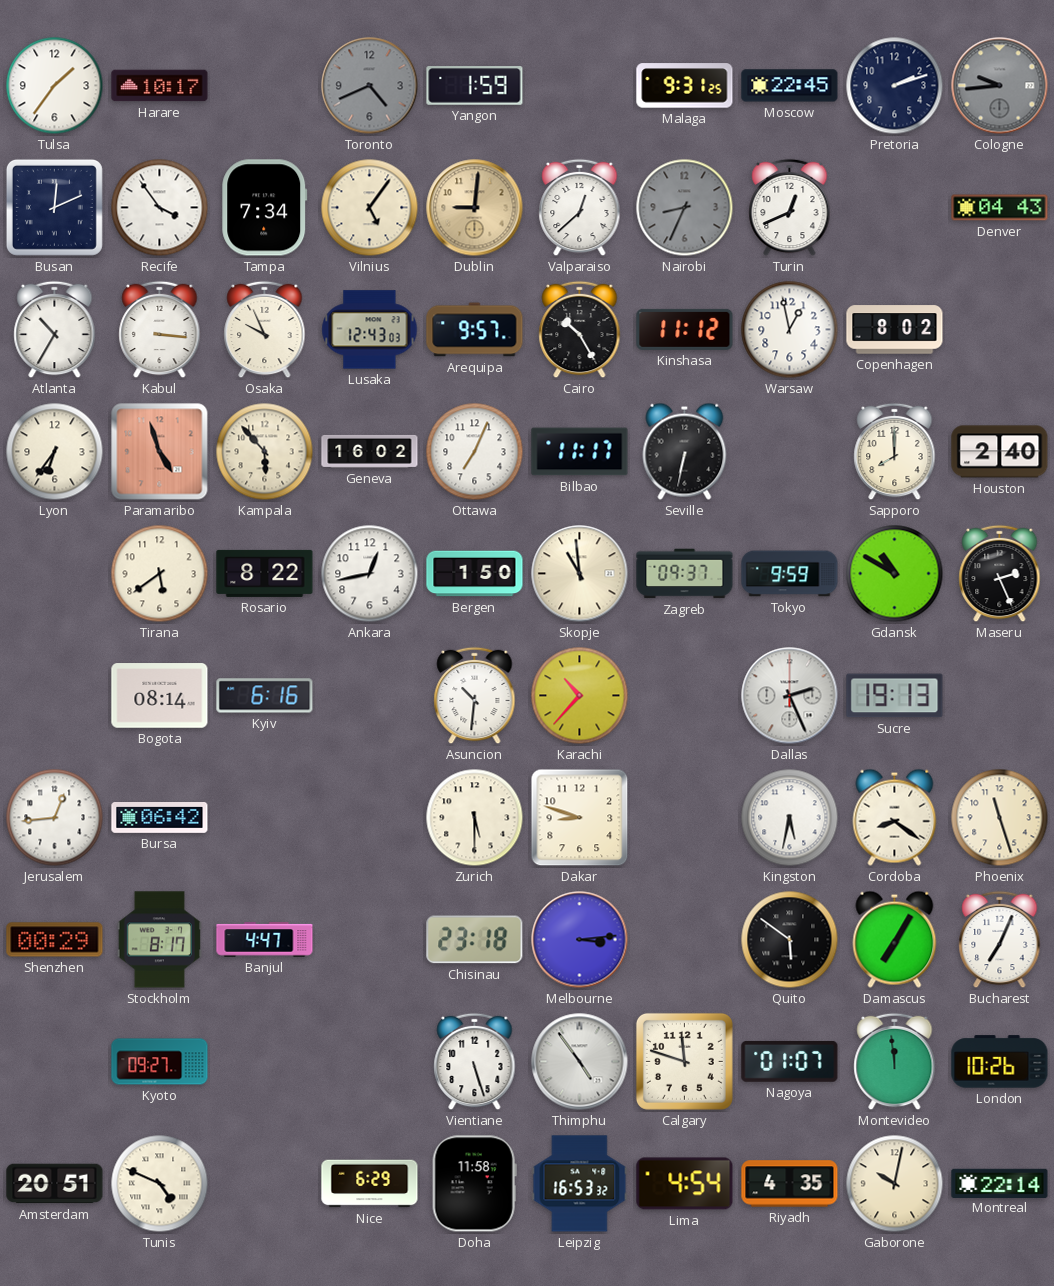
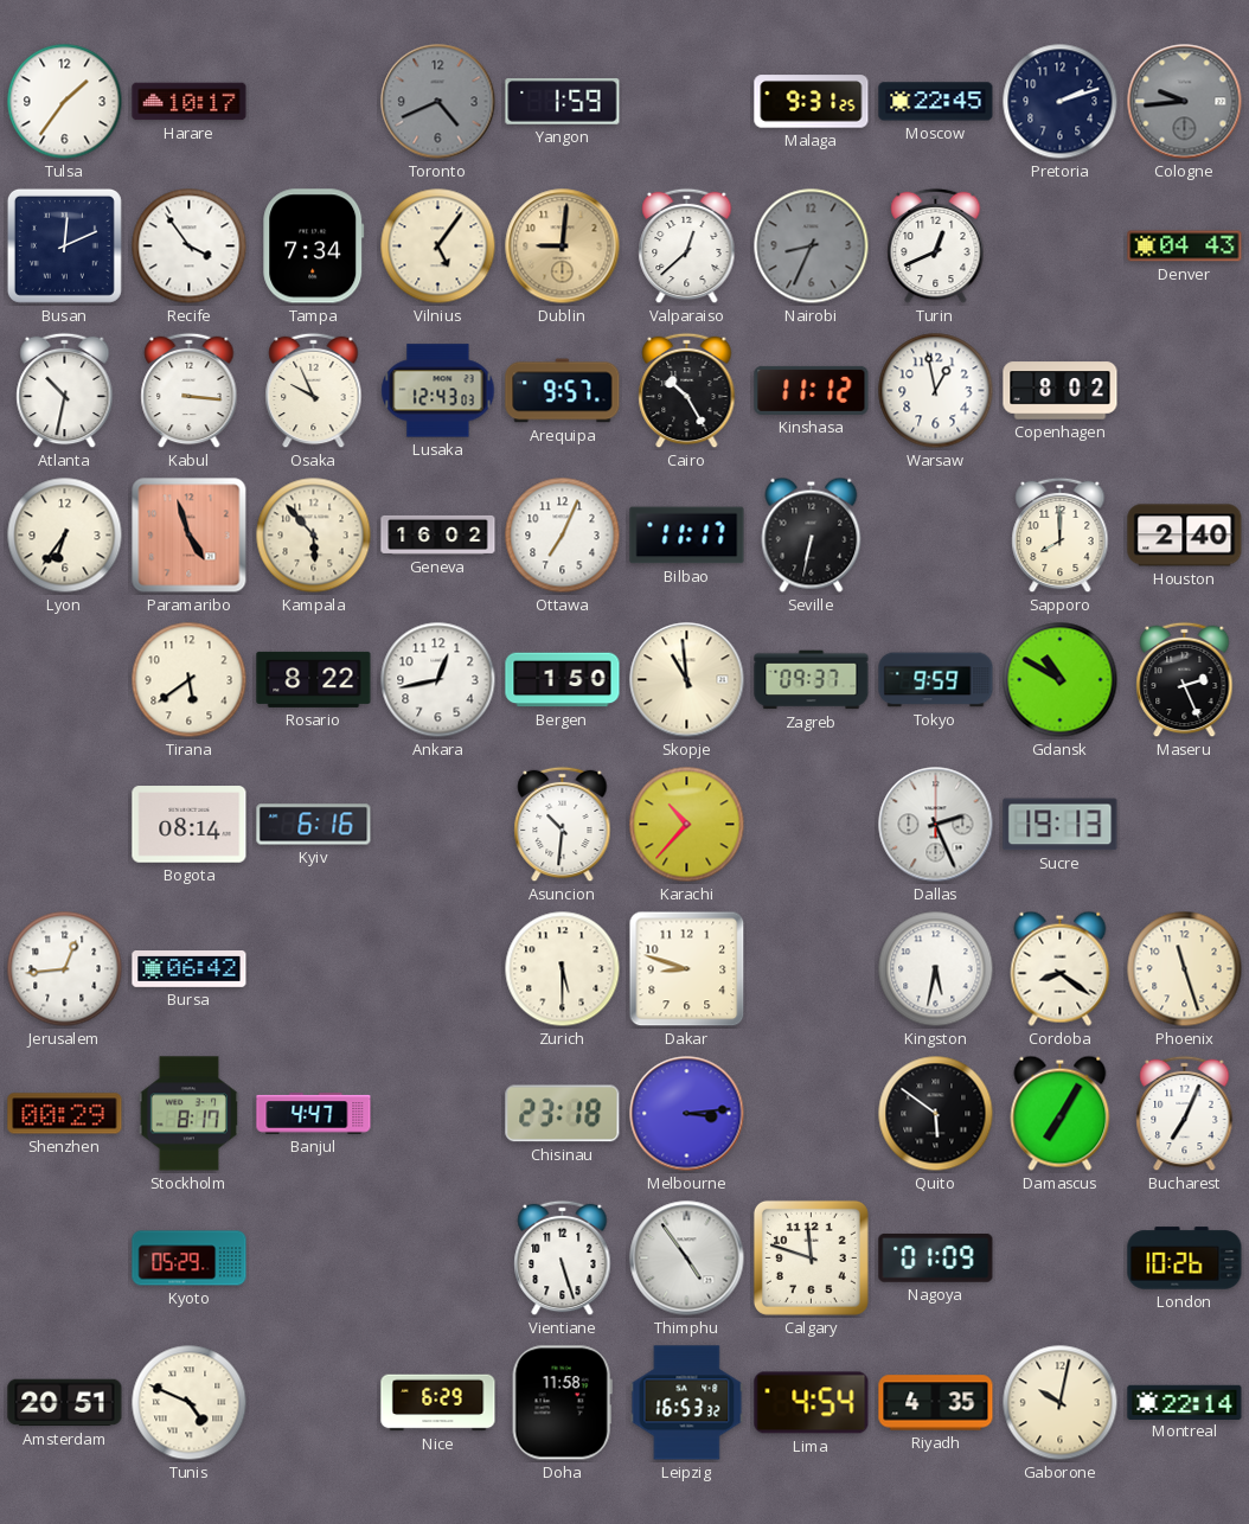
Atlanta: 10:35 -> 10:32
Kyoto: 09:27 -> 05:29
Nagoya: 01:07 -> 01:09
Montevideo: 11:59 -> none
